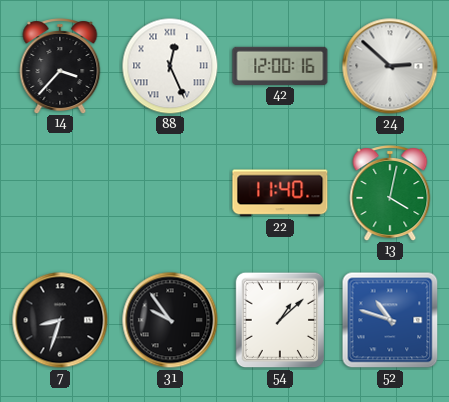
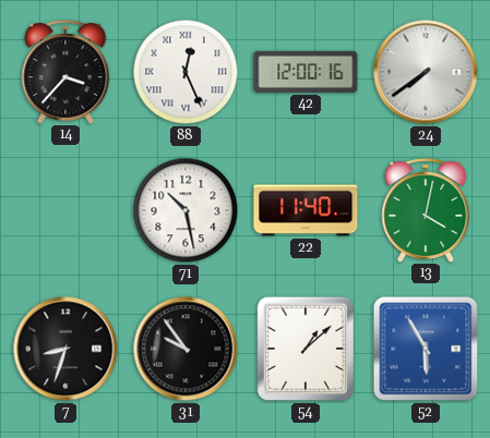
24: 2:52 -> 7:39
71: none -> 10:28
52: 10:48 -> 5:55
